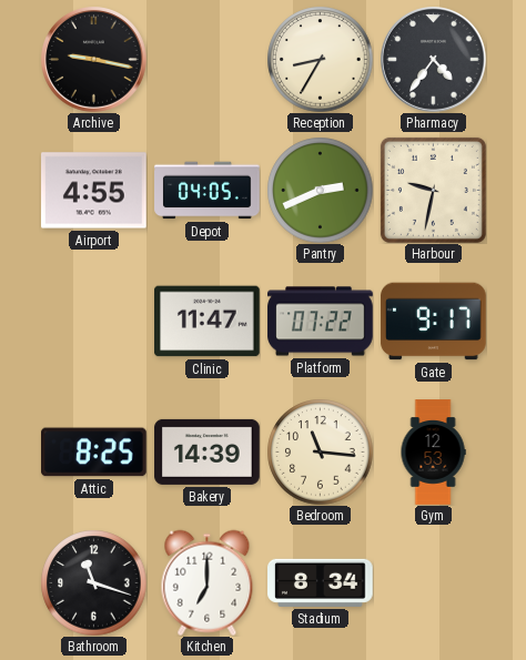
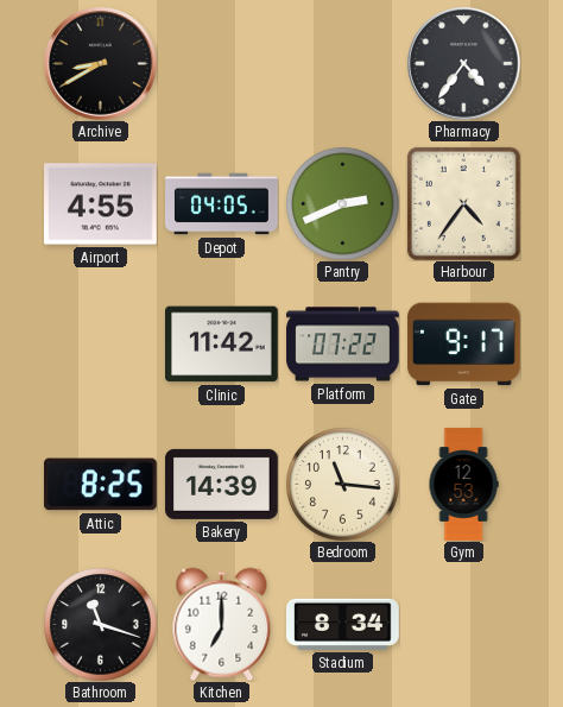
Archive: 9:17 -> 8:40
Reception: 8:35 -> none
Harbour: 9:32 -> 4:36
Clinic: 11:47 -> 11:42
